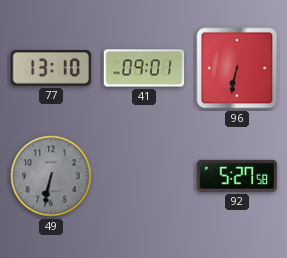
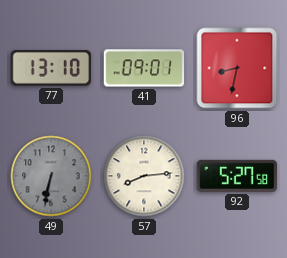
96: 6:32 -> 8:32
57: none -> 8:14
